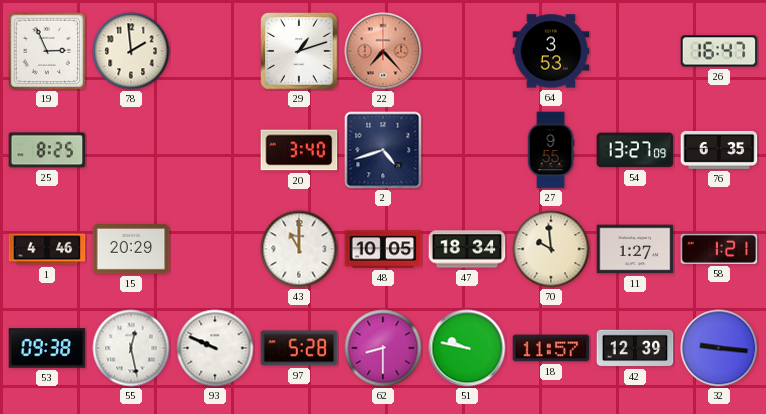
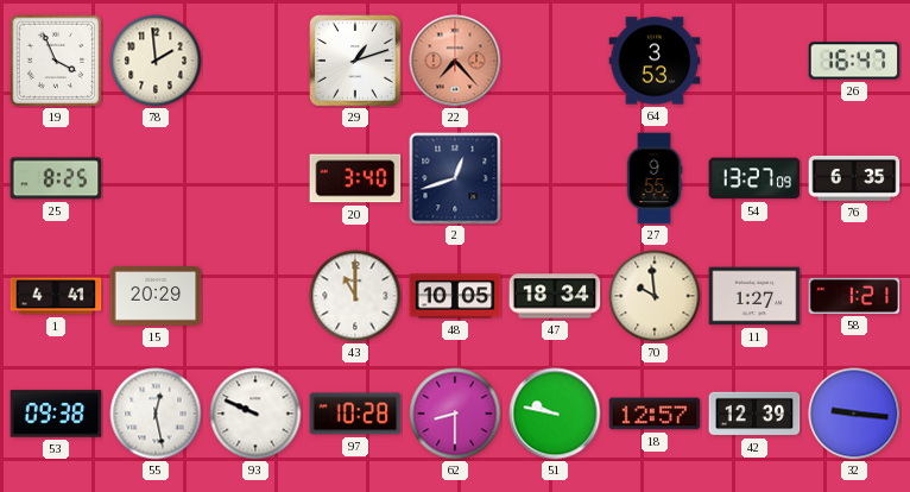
19: 2:56 -> 3:56
2: 4:42 -> 12:42
1: 4:46 -> 4:41
97: 5:28 -> 10:28
18: 11:57 -> 12:57
